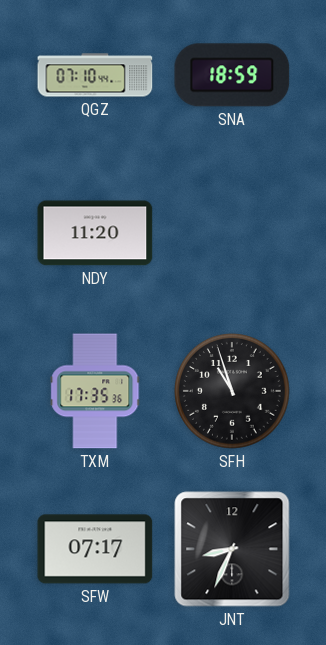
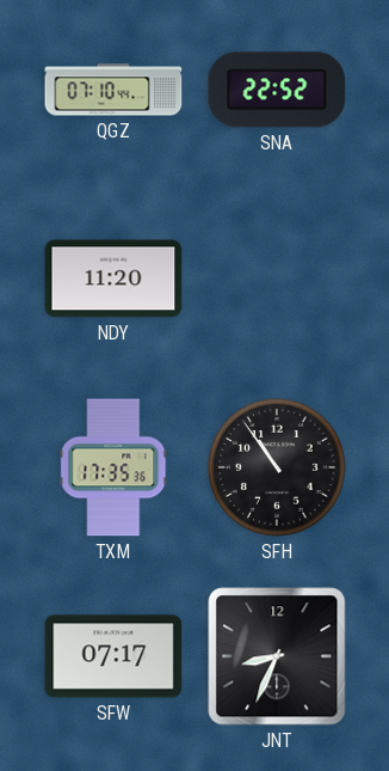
SNA: 18:59 -> 22:52
SFH: 10:57 -> 10:54
